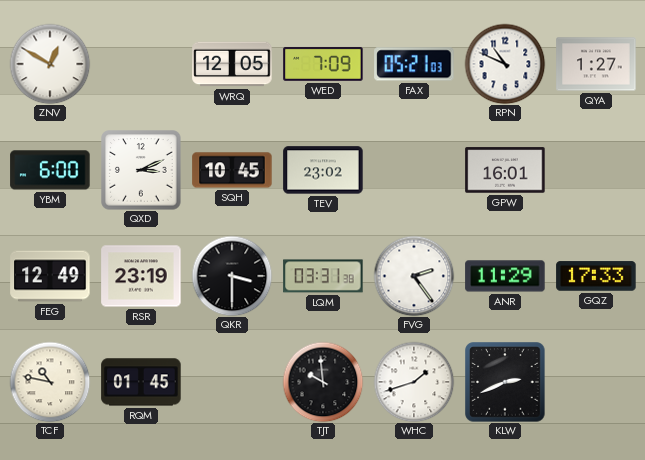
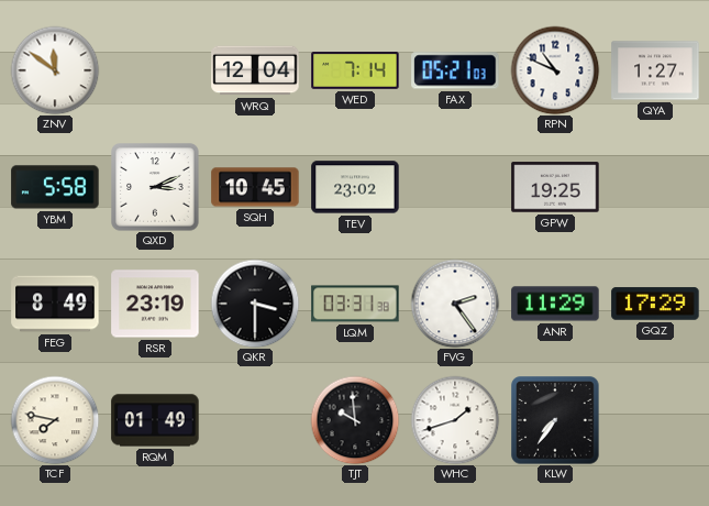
ZNV: 12:50 -> 11:51
WRQ: 12:05 -> 12:04
WED: 7:09 -> 7:14
YBM: 6:00 -> 5:58
GPW: 16:01 -> 19:25
FEG: 12:49 -> 8:49
GQZ: 17:33 -> 17:29
TCF: 10:47 -> 7:47
RQM: 01:45 -> 01:49
KLW: 2:41 -> 7:36
